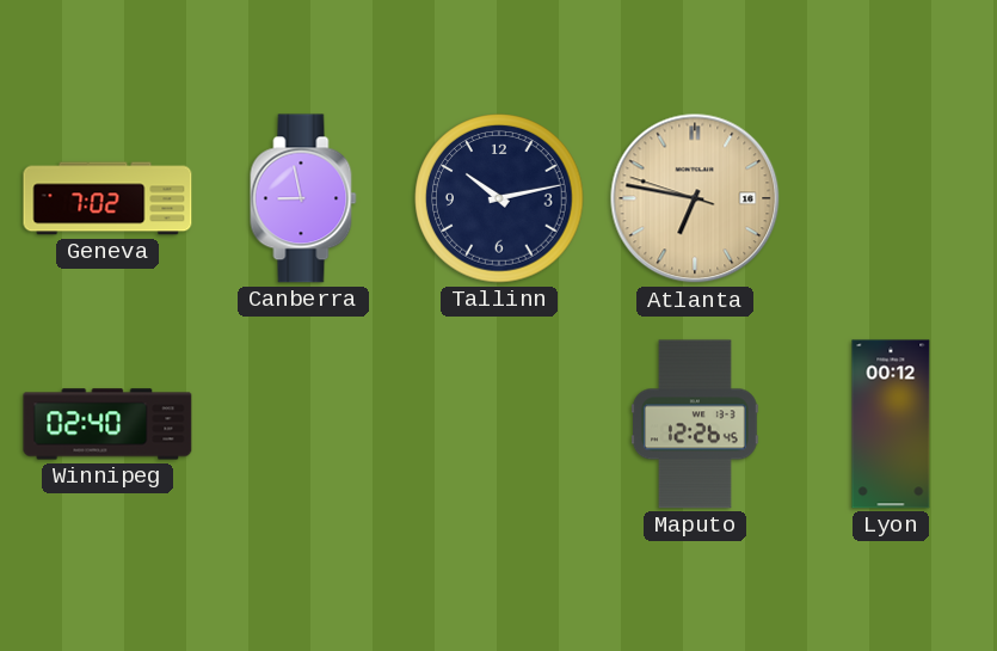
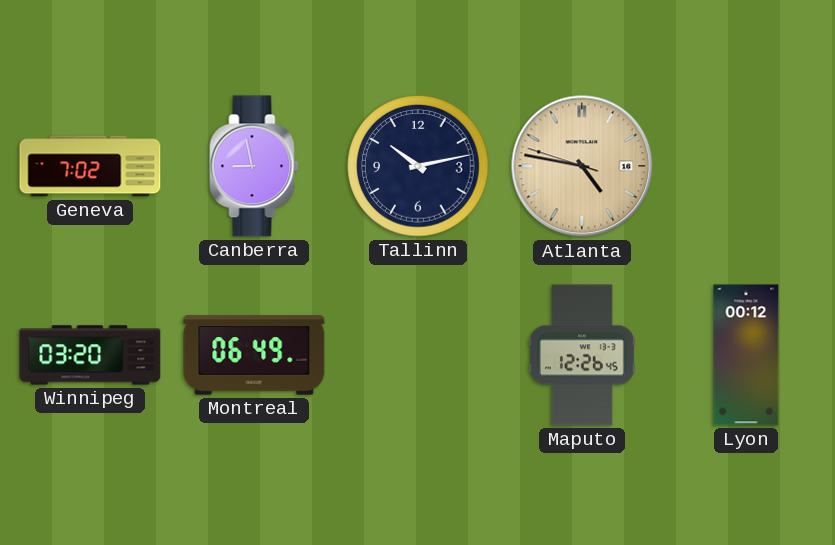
Atlanta: 6:46 -> 4:46
Winnipeg: 02:40 -> 03:20
Montreal: none -> 06:49
